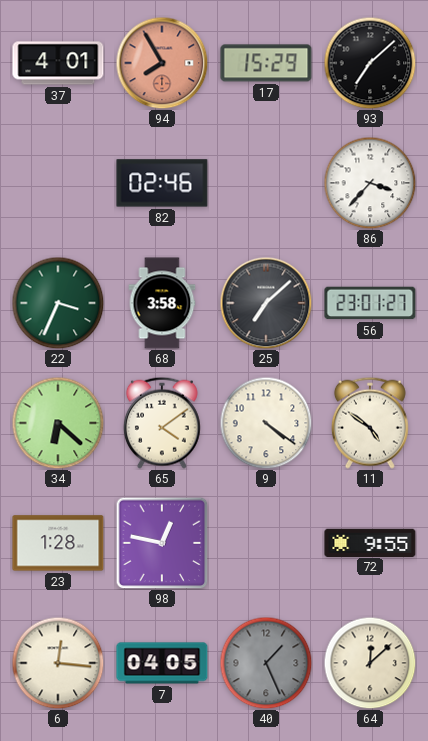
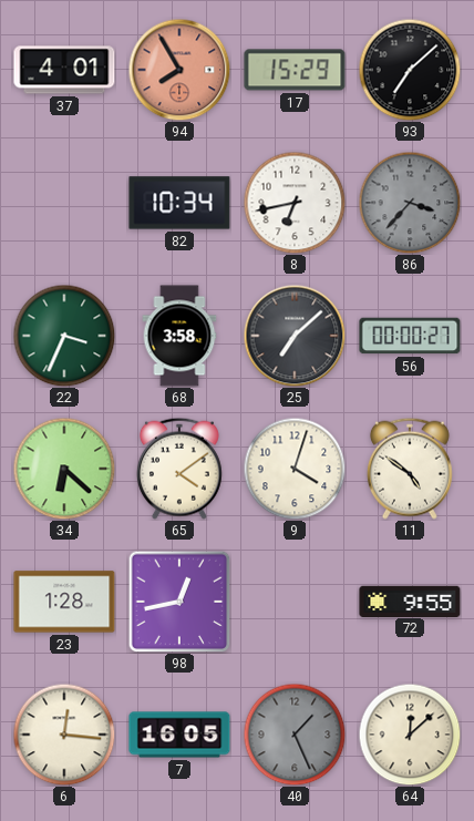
82: 02:46 -> 10:34
8: none -> 6:43
86 dial: white -> grey
56: 23:01 -> 00:00
9: 4:21 -> 4:03
98: 12:47 -> 12:43
7: 04:05 -> 16:05
